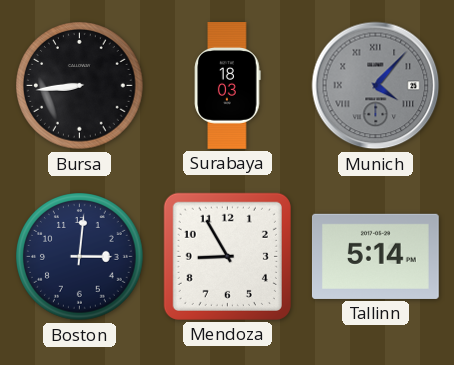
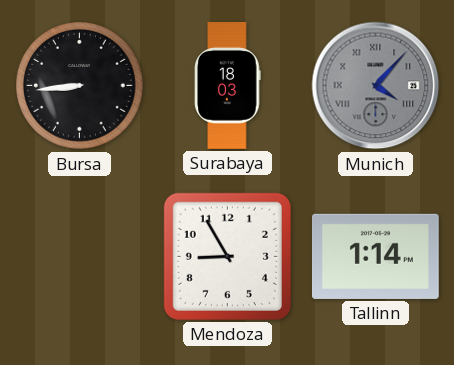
Boston: 3:01 -> none
Tallinn: 5:14 -> 1:14
